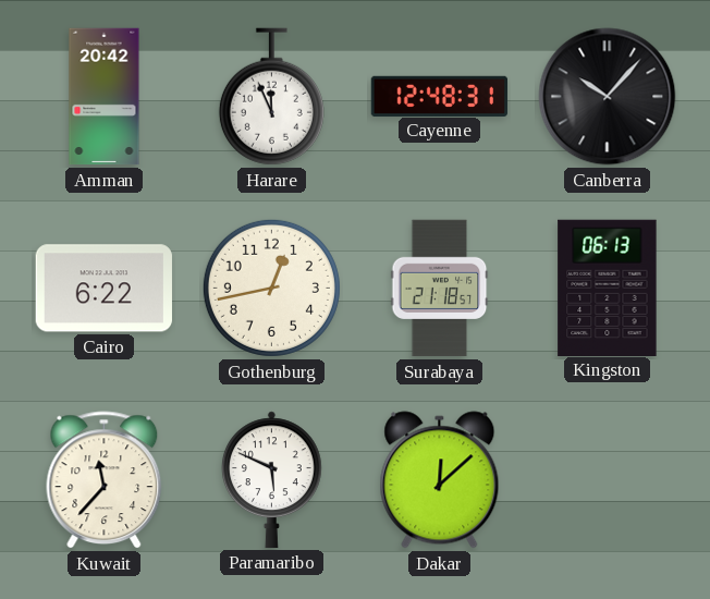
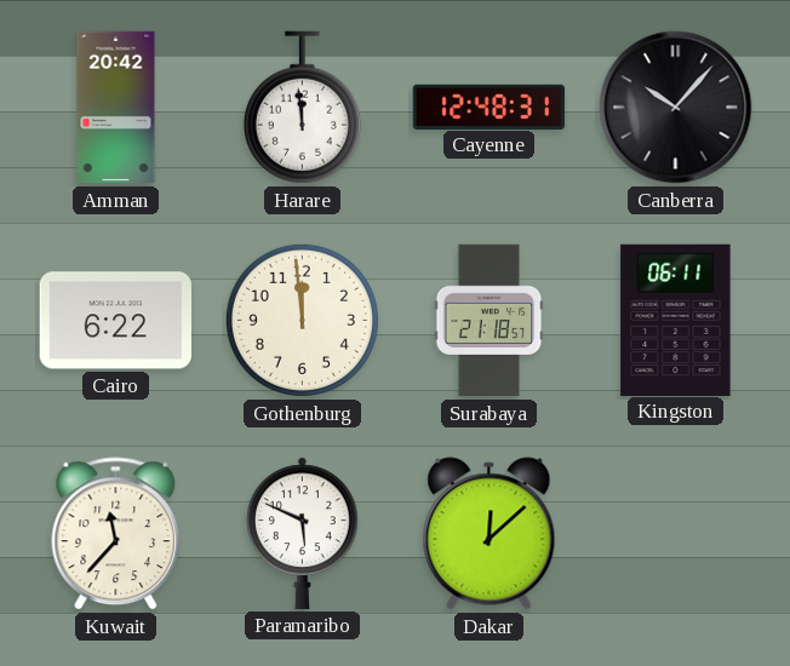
Harare: 11:56 -> 11:59
Gothenburg: 12:43 -> 11:59
Kingston: 06:13 -> 06:11
